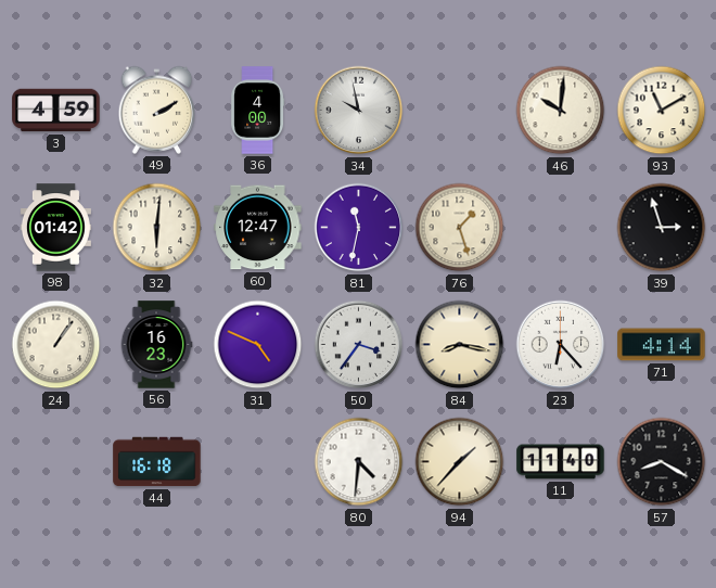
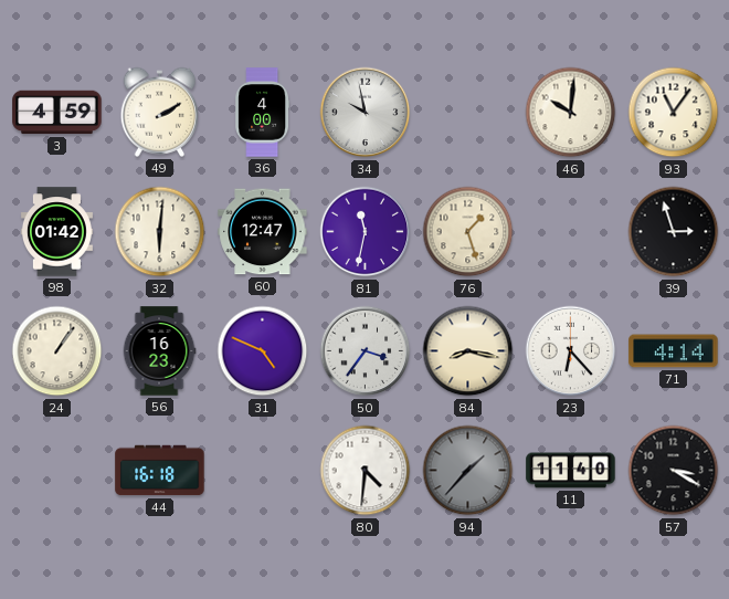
93: 11:10 -> 11:06
94 dial: cream -> grey
57: 8:20 -> 3:20
